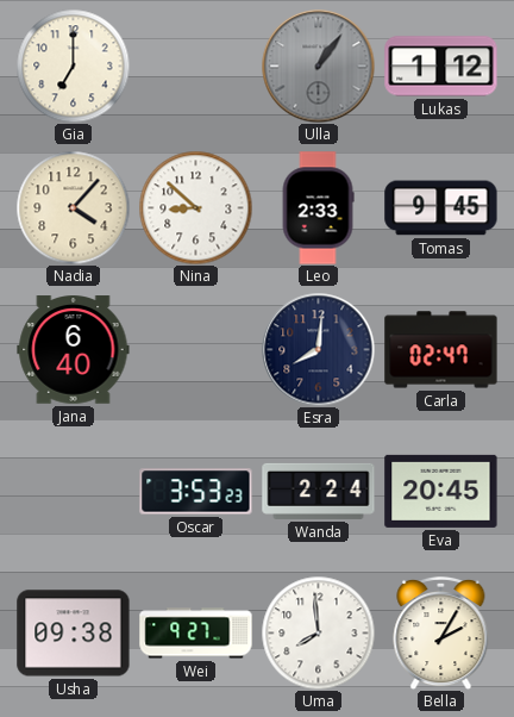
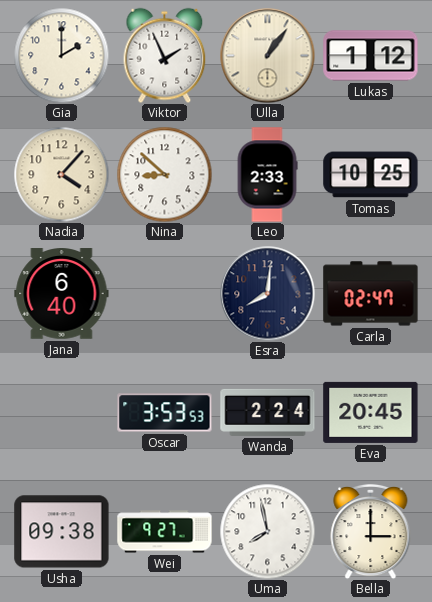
Gia: 7:00 -> 2:00
Viktor: none -> 1:56
Ulla dial: grey -> cream
Tomas: 9:45 -> 10:25
Oscar: 3:53:23 -> 3:53:53
Uma: 7:59 -> 7:58
Bella: 2:05 -> 3:00
